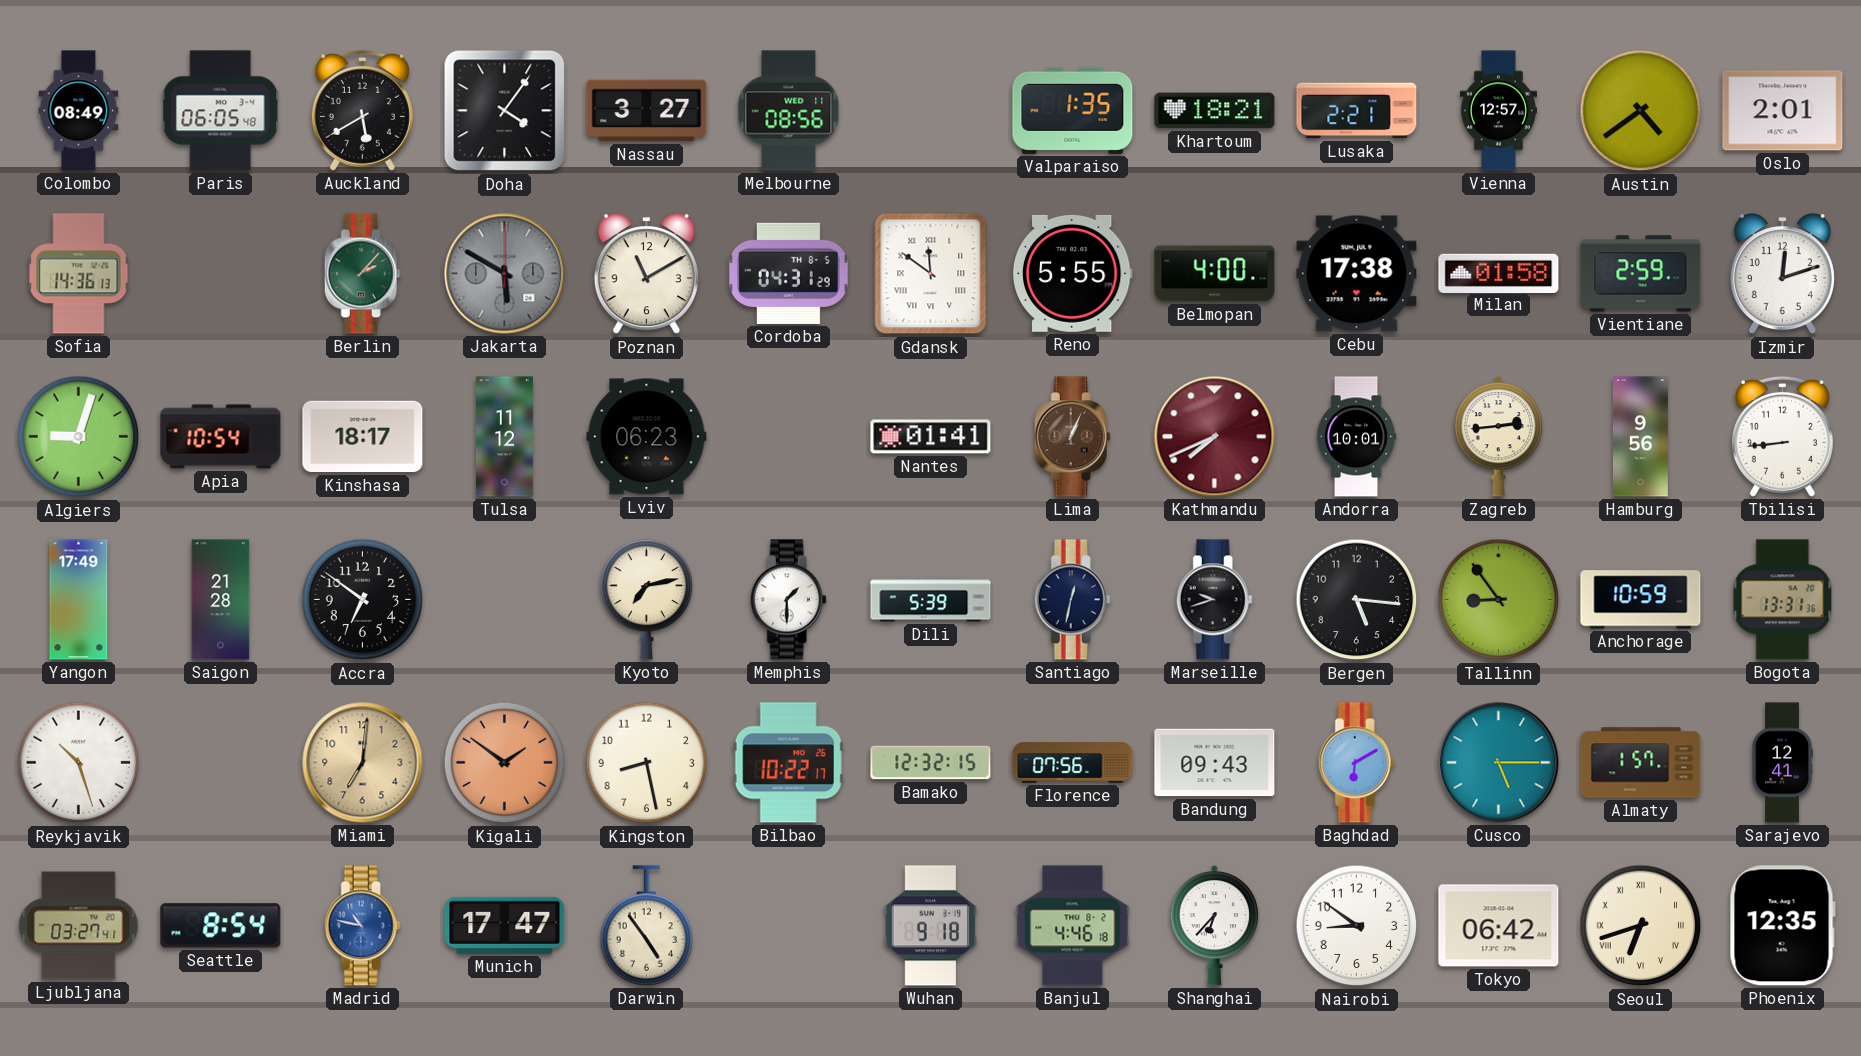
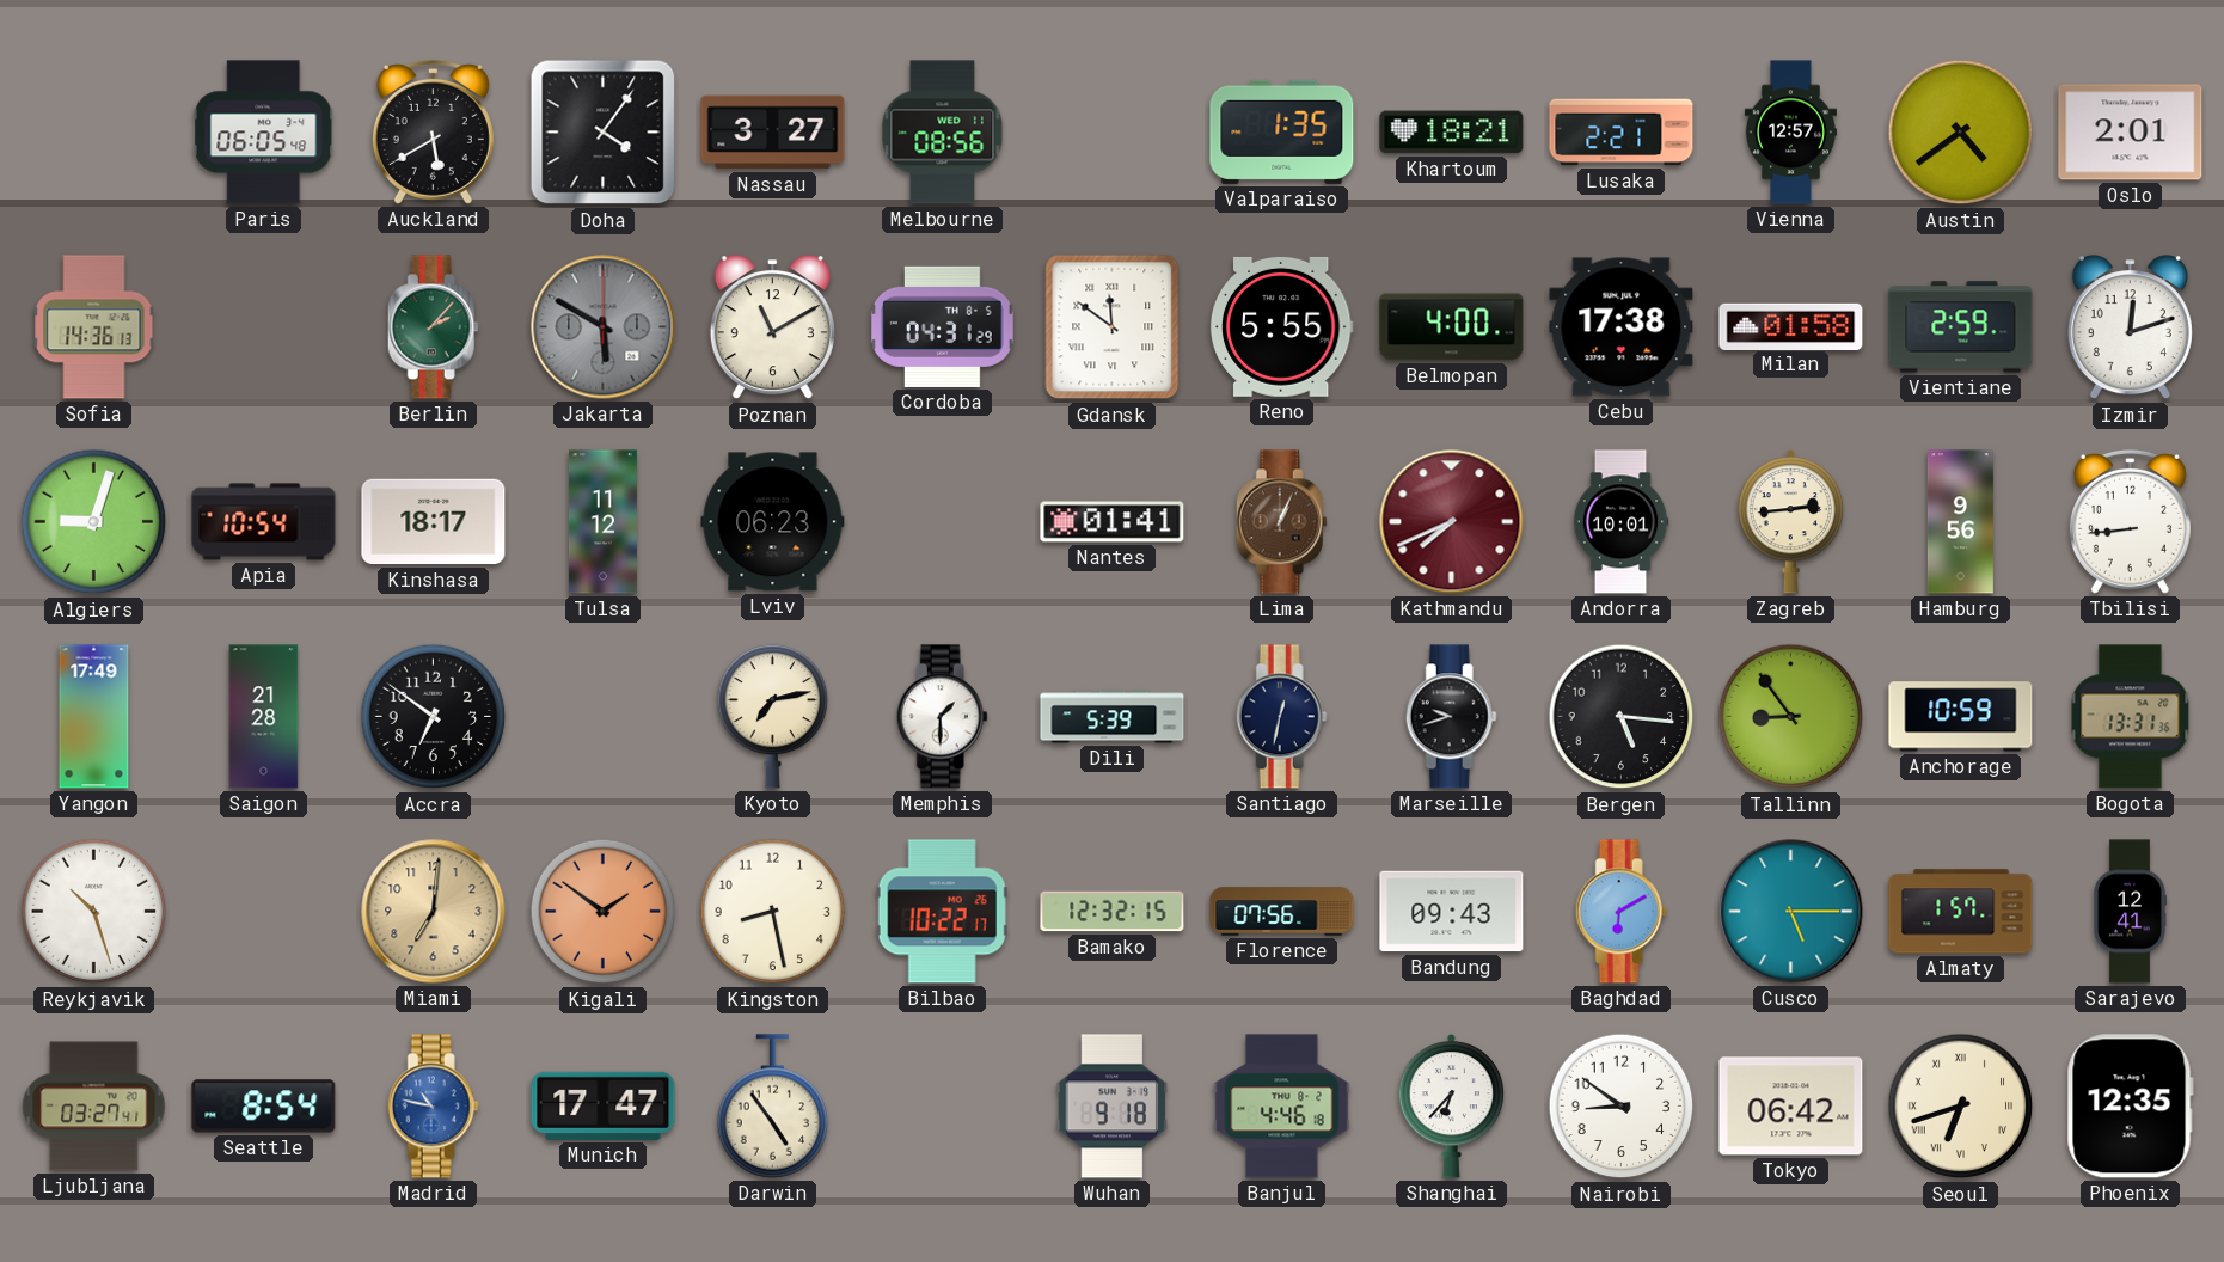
Colombo: 08:49 -> none
